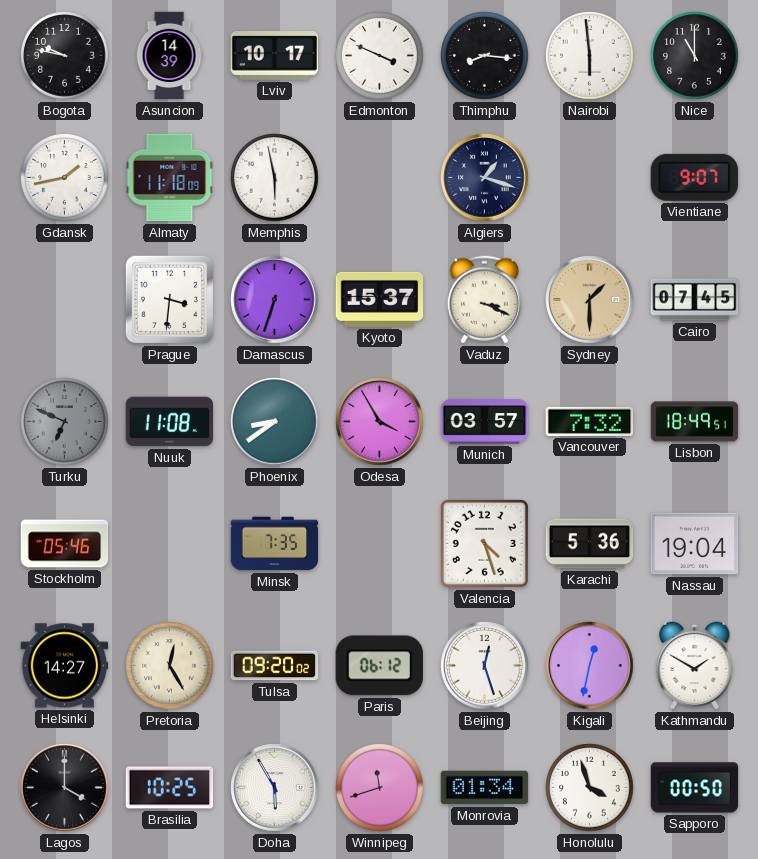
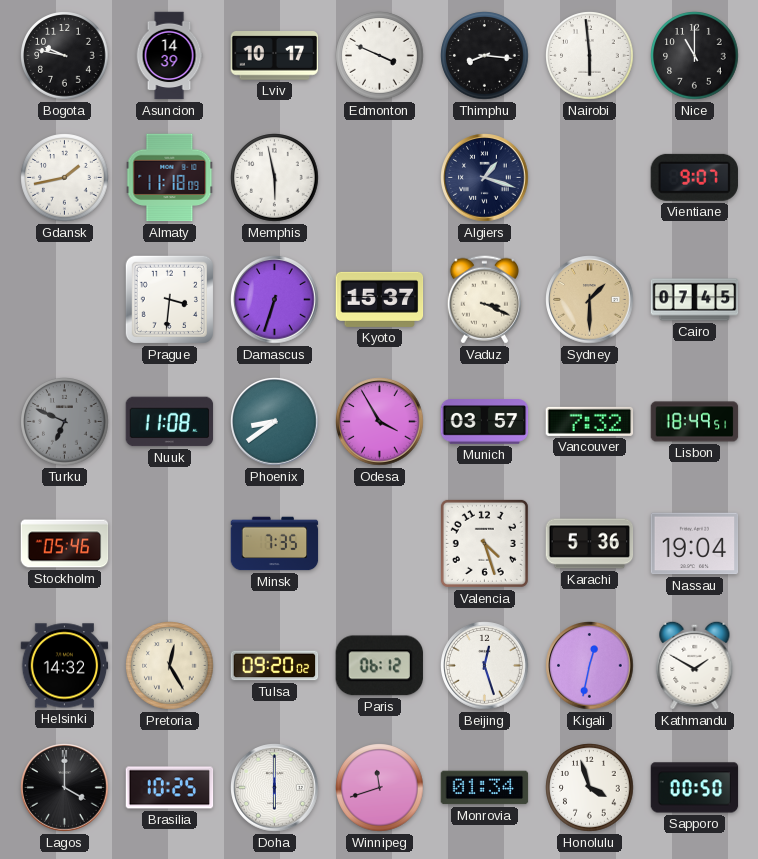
Helsinki: 14:27 -> 14:32
Doha: 5:55 -> 6:00
